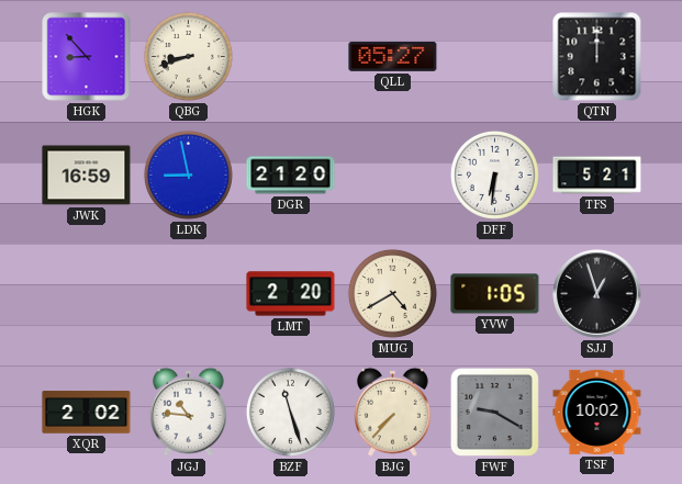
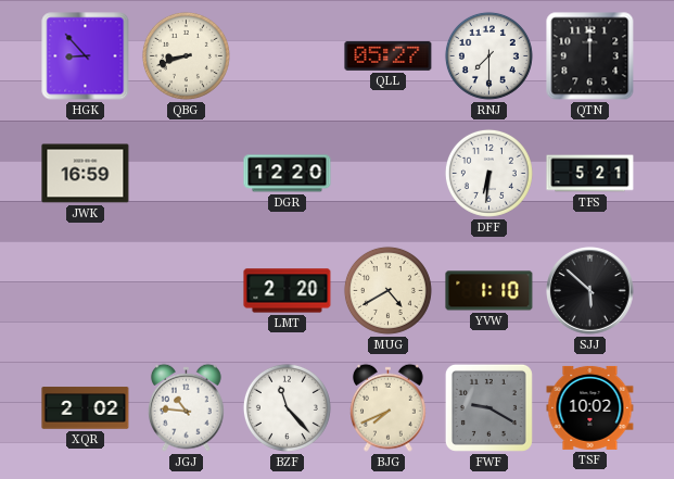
RNJ: none -> 7:30
LDK: 8:58 -> none
DGR: 21:20 -> 12:20
YVW: 1:05 -> 1:10
SJJ: 12:57 -> 5:52
BZF: 11:27 -> 11:23
BJG: 7:37 -> 7:41
